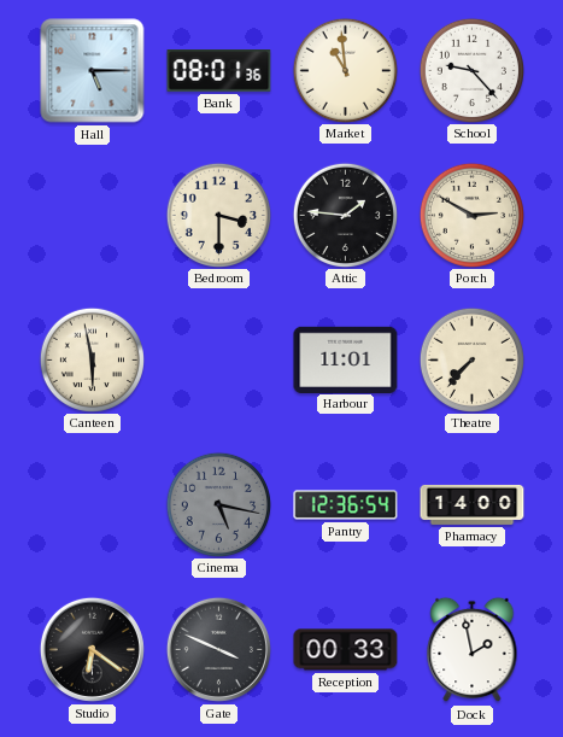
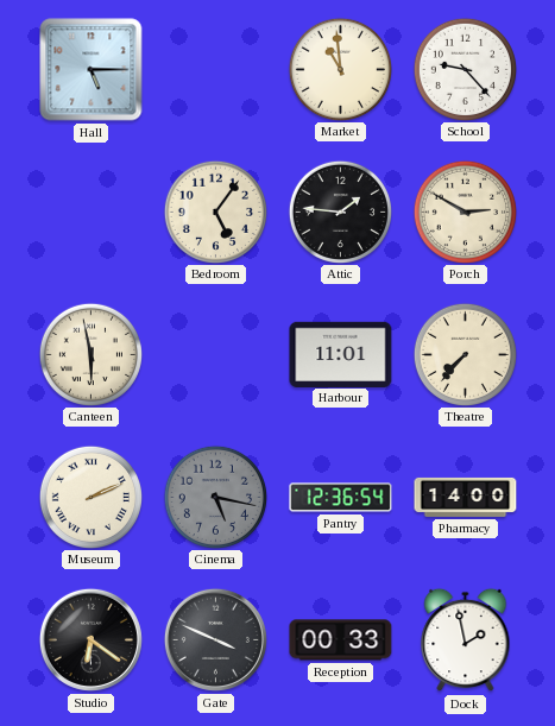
Bank: 08:01 -> none
Bedroom: 3:30 -> 5:06
Museum: none -> 2:11
